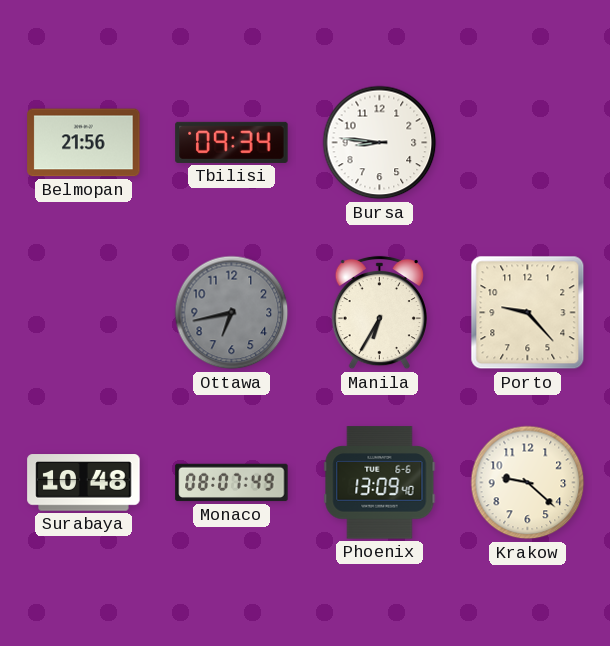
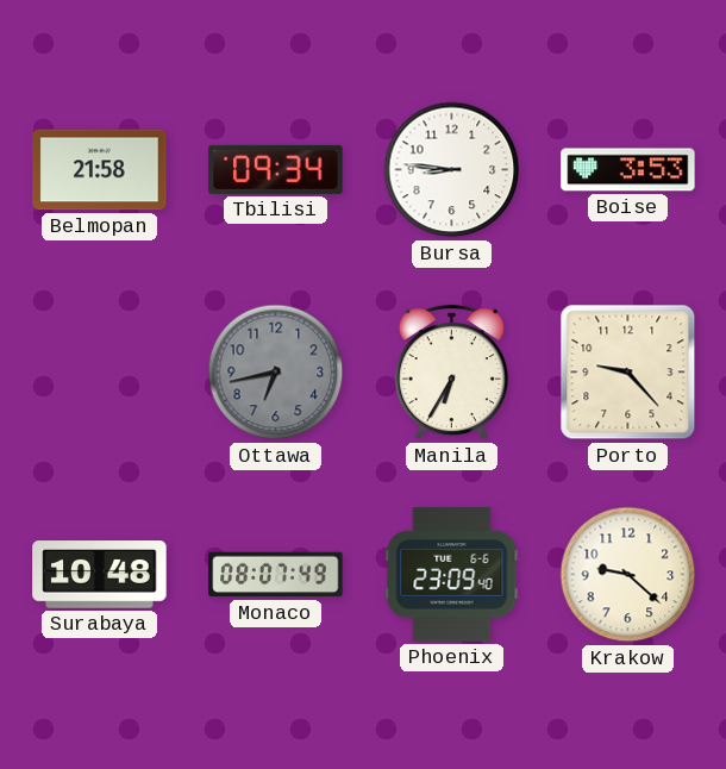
Belmopan: 21:56 -> 21:58
Boise: none -> 3:53
Phoenix: 13:09 -> 23:09
